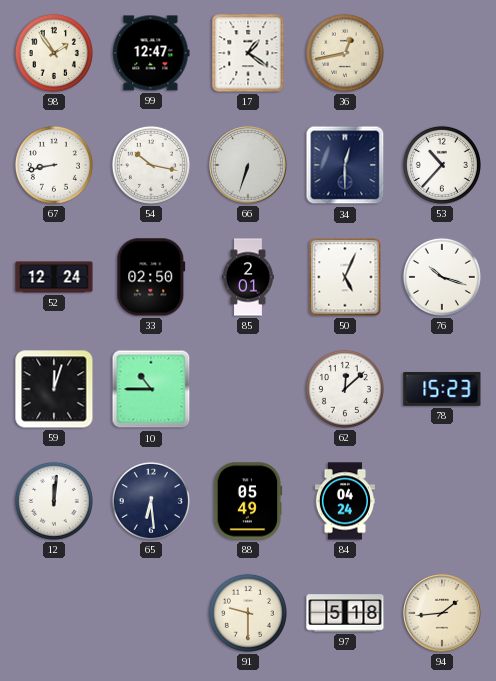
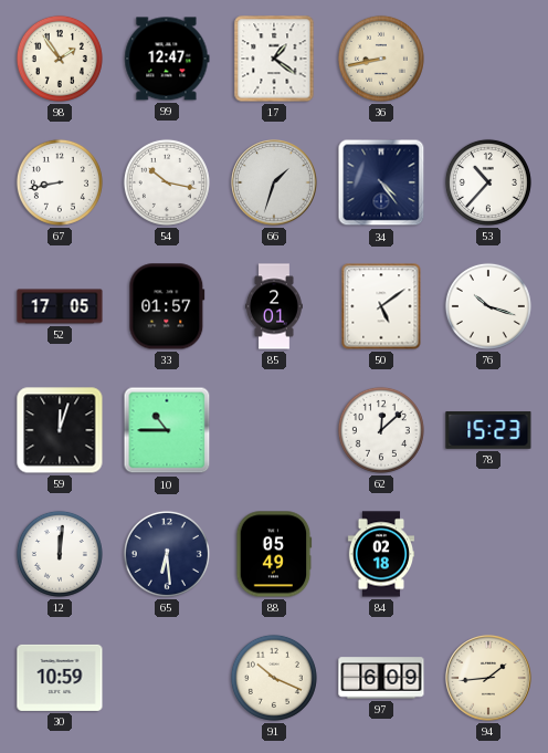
36: 12:43 -> 8:43
66: 6:33 -> 1:33
34: 12:30 -> 4:24
52: 12:24 -> 17:05
33: 02:50 -> 01:57
50: 5:04 -> 5:09
84: 04:24 -> 02:18
30: none -> 10:59
91: 9:30 -> 10:19
97: 5:18 -> 6:09
